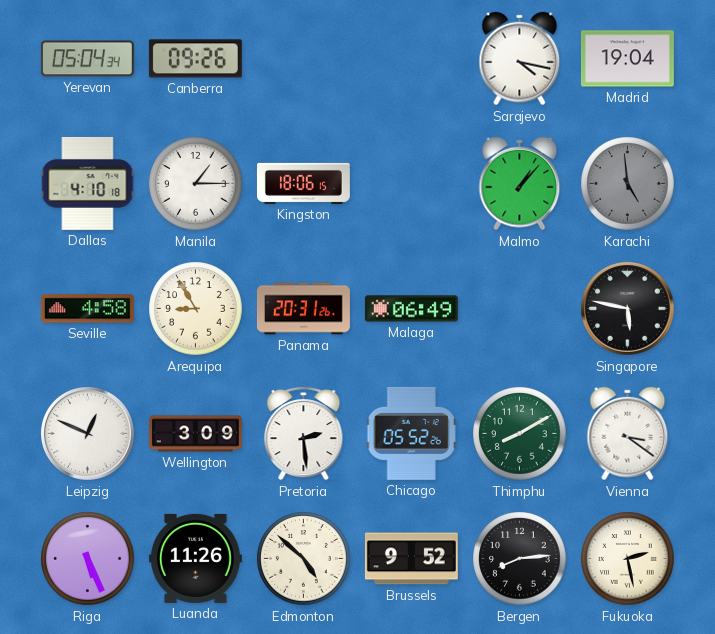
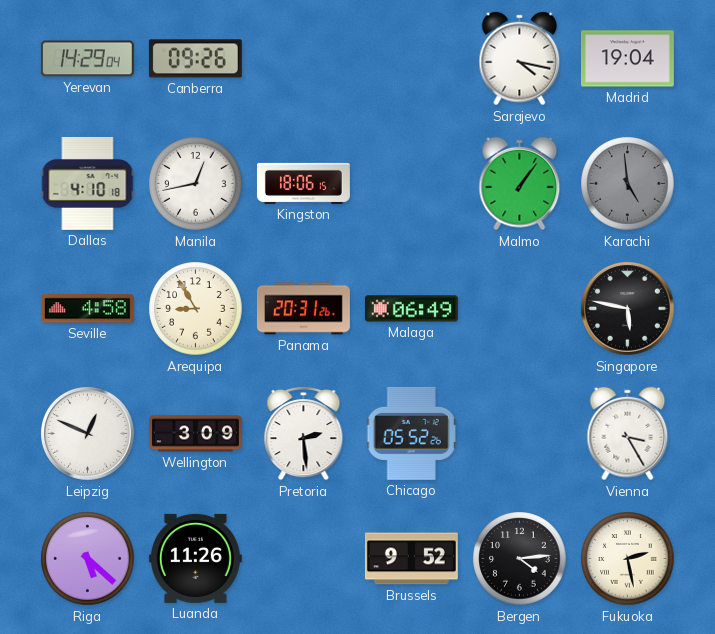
Yerevan: 05:04 -> 14:29
Manila: 1:15 -> 12:43
Malmo: 1:07 -> 1:06
Thimphu: 8:10 -> none
Vienna: 3:21 -> 3:25
Riga: 5:26 -> 5:22
Edmonton: 4:52 -> none
Bergen: 8:14 -> 4:14
